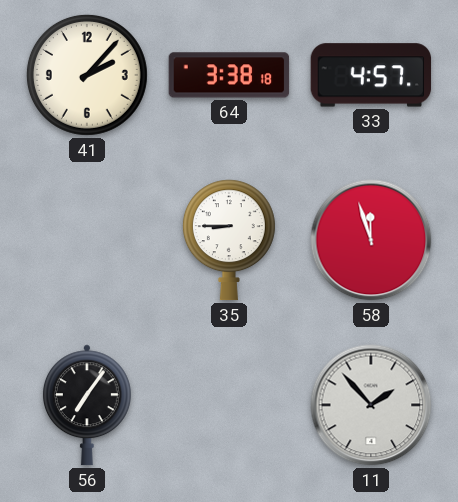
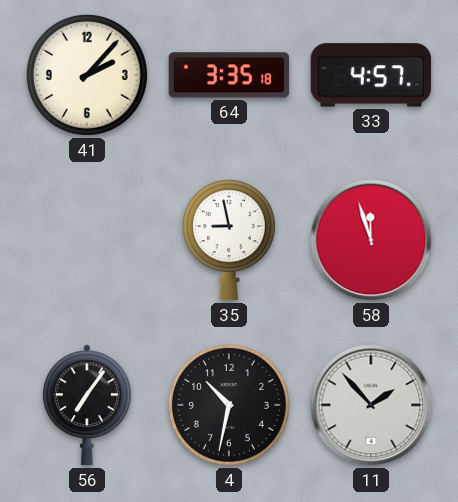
64: 3:38 -> 3:35
35: 8:45 -> 8:58
4: none -> 10:32
